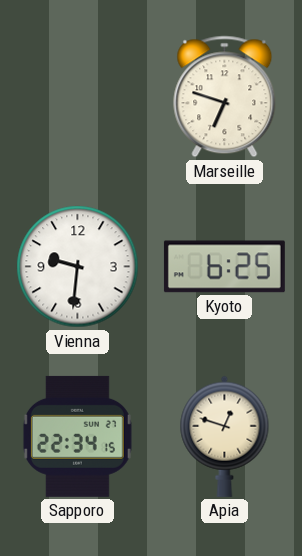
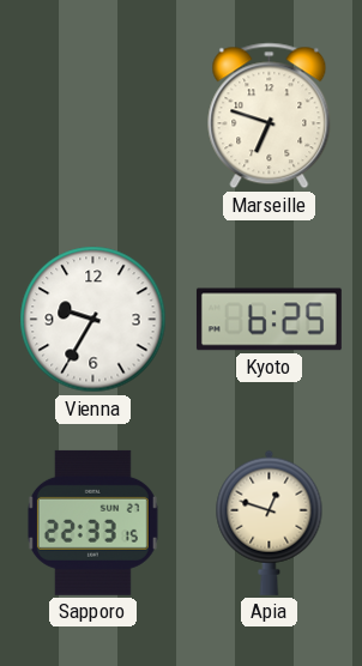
Vienna: 9:31 -> 9:35
Sapporo: 22:34 -> 22:33
